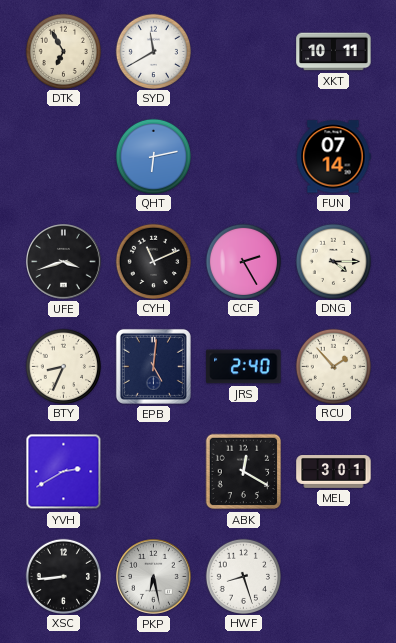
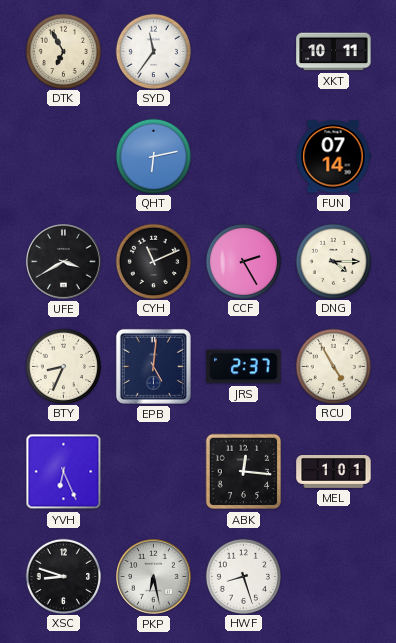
SYD: 11:40 -> 11:36
UFE: 3:42 -> 3:40
JRS: 2:40 -> 2:37
RCU: 1:53 -> 4:55
YVH: 2:40 -> 6:26
ABK: 12:20 -> 12:16
MEL: 3:01 -> 1:01
XSC: 8:44 -> 8:48
